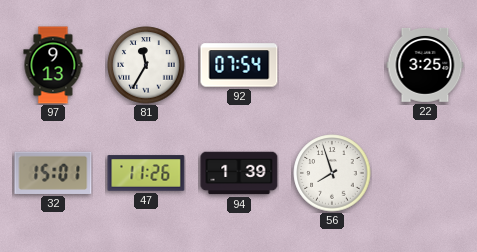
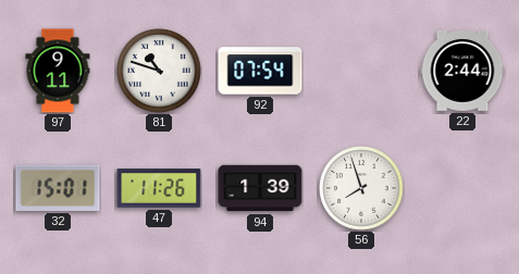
97: 9:13 -> 9:11
81: 11:35 -> 10:48
22: 3:25 -> 2:44
